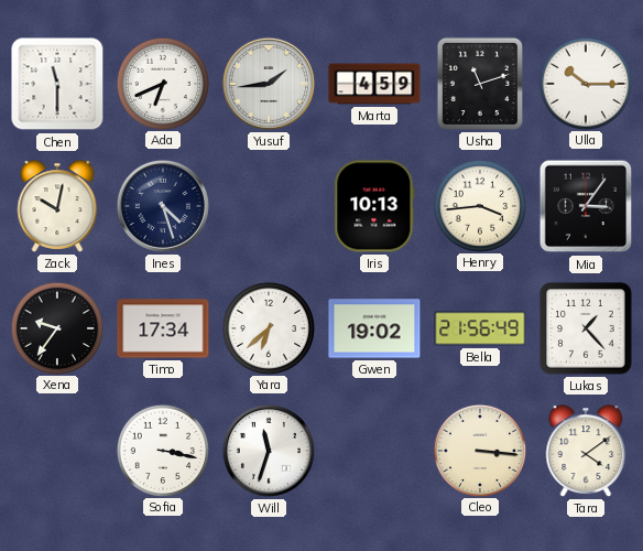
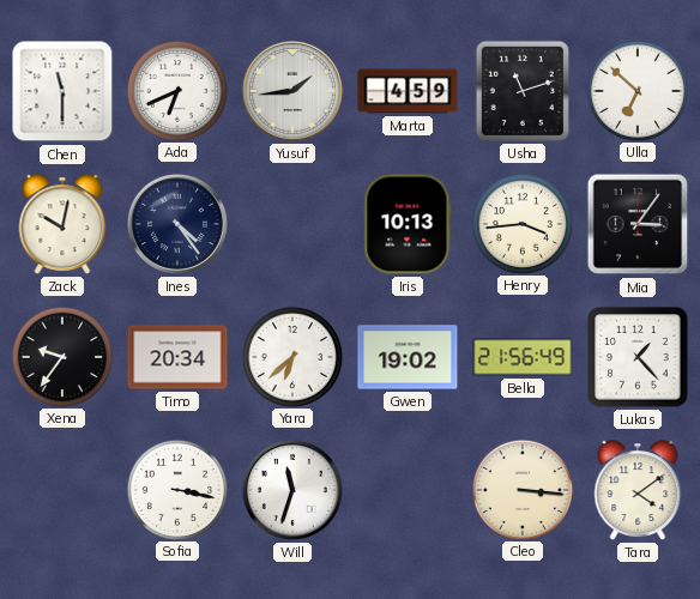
Ulla: 10:15 -> 6:52
Ines: 4:27 -> 4:24
Timo: 17:34 -> 20:34
